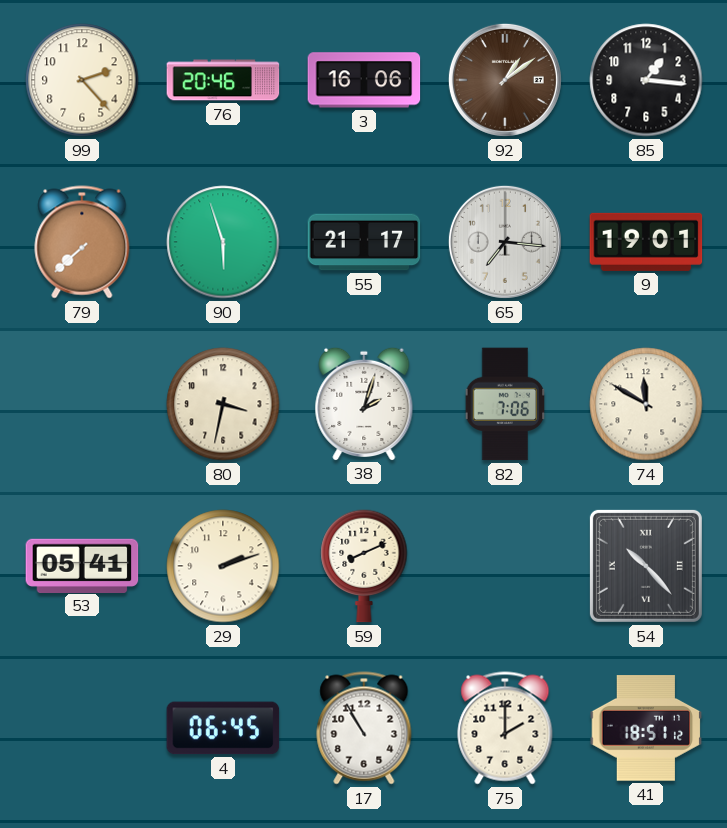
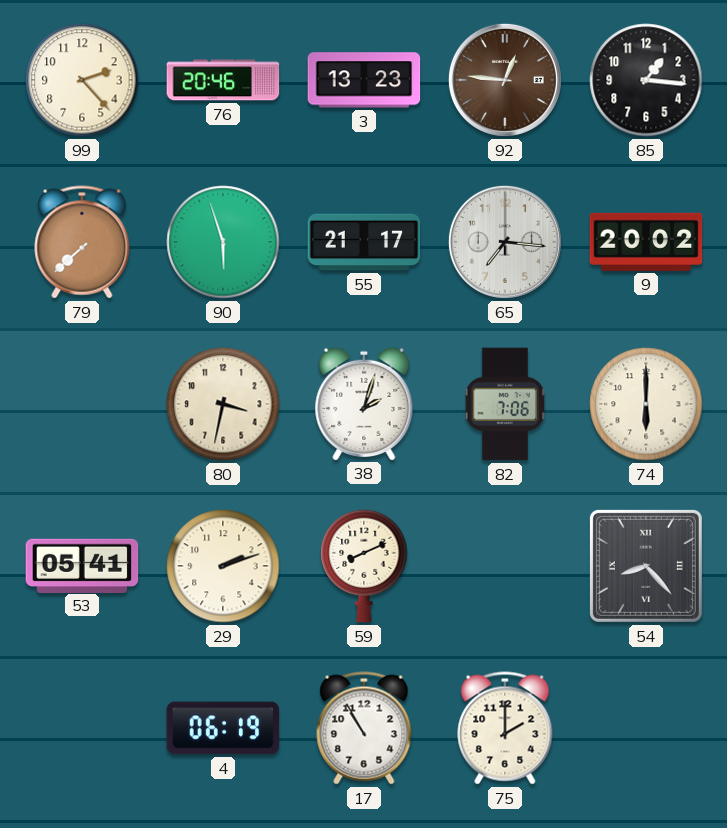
3: 16:06 -> 13:23
92: 1:09 -> 12:46
9: 19:01 -> 20:02
74: 11:50 -> 6:00
54: 10:23 -> 8:23
4: 06:45 -> 06:19
41: 18:51 -> none
